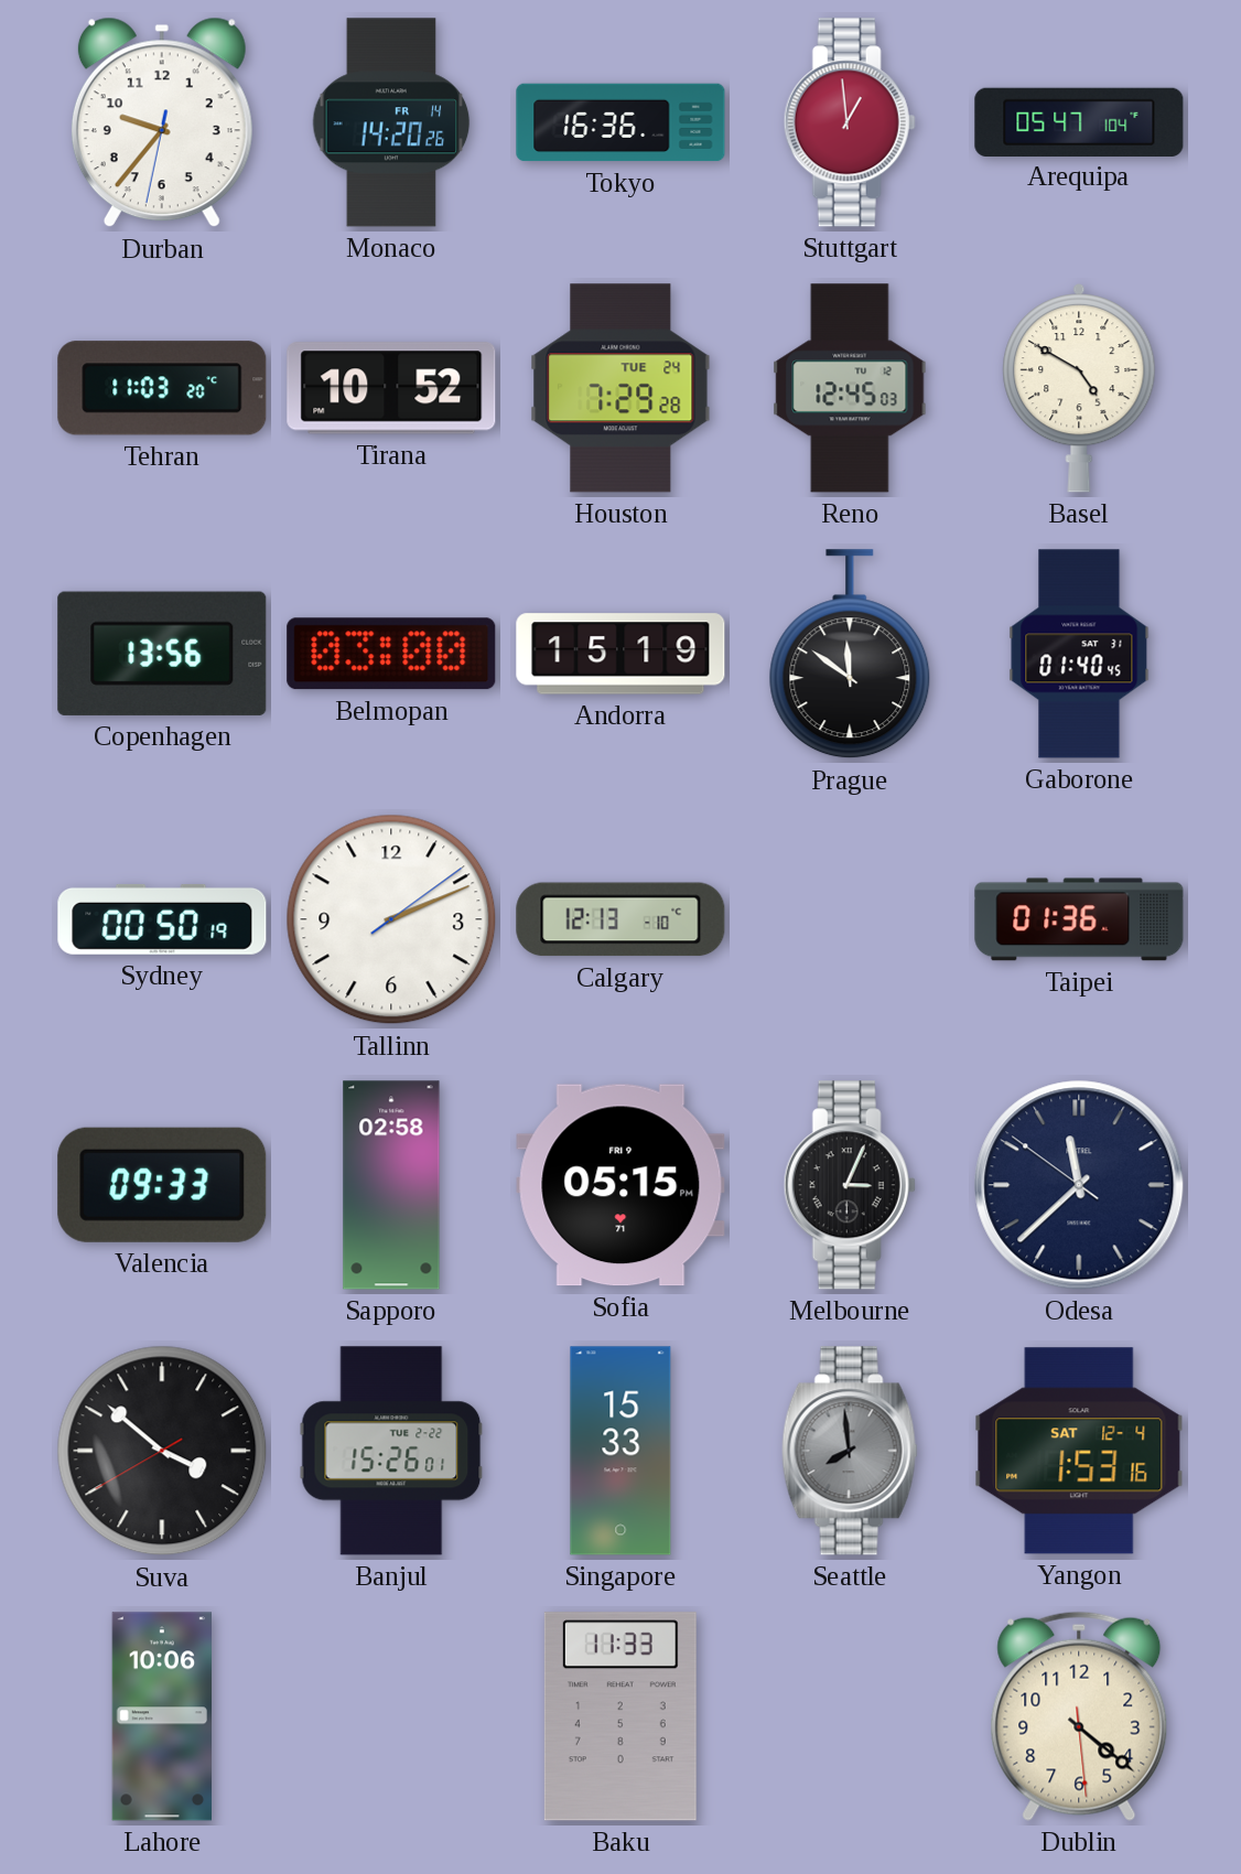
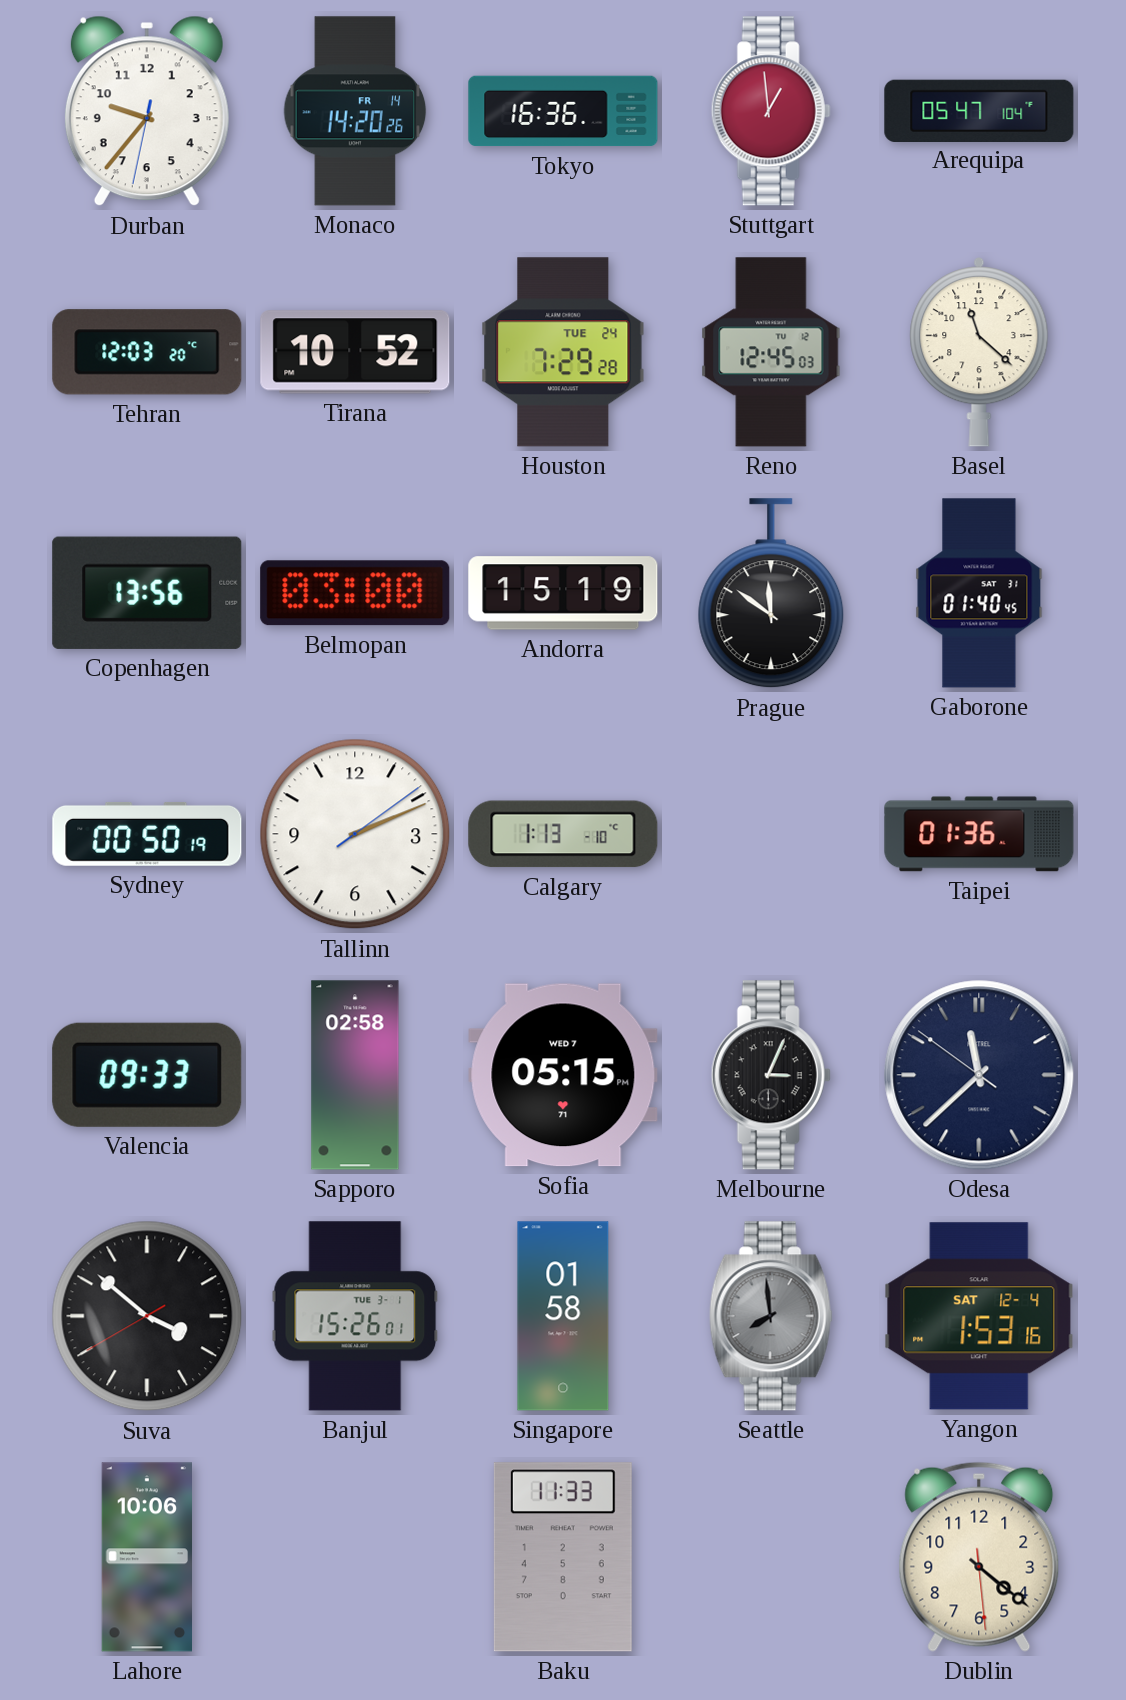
Tehran: 11:03 -> 12:03
Basel: 4:50 -> 11:22
Calgary: 12:13 -> 1:13
Sofia date: FRI 9 -> WED 7
Banjul date: TUE 2-22 -> TUE 3-1
Singapore: 15:33 -> 01:58
